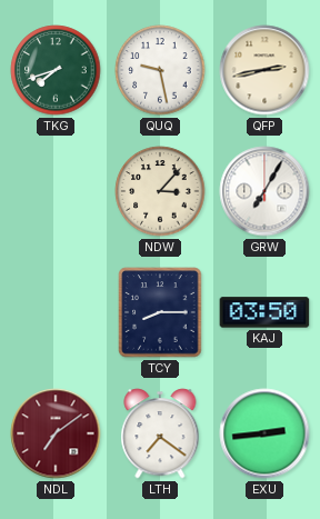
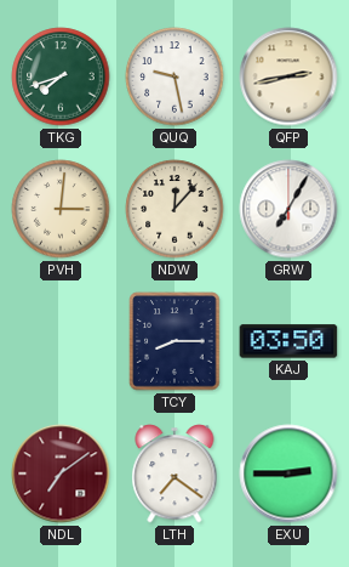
PVH: none -> 3:01
NDW: 3:07 -> 12:07
EXU: 2:44 -> 2:45
